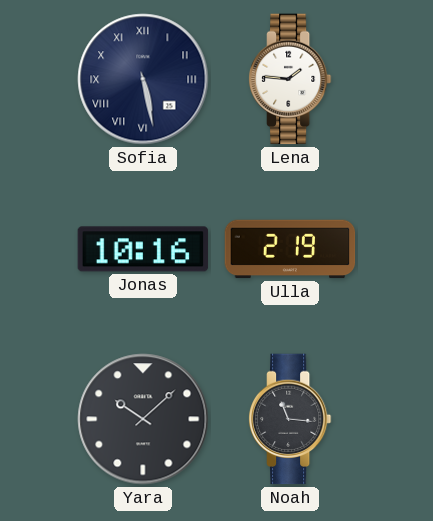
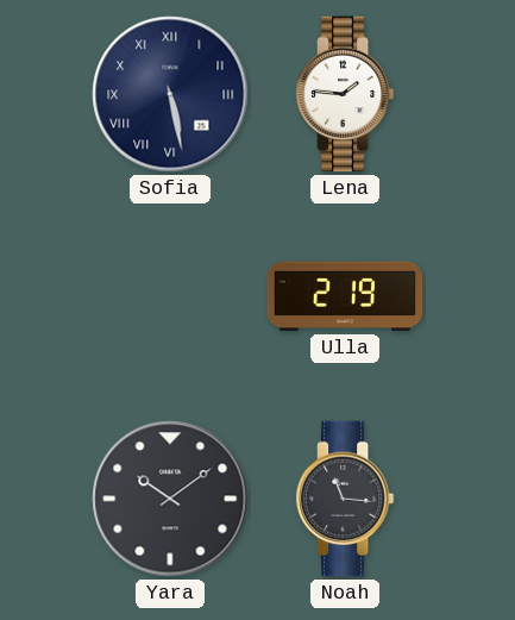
Jonas: 10:16 -> none
Yara: 10:08 -> 10:09
